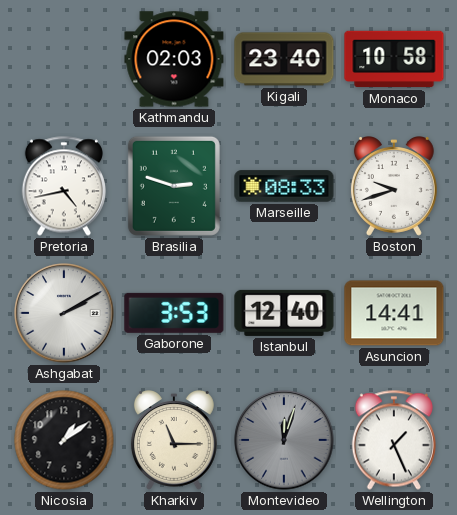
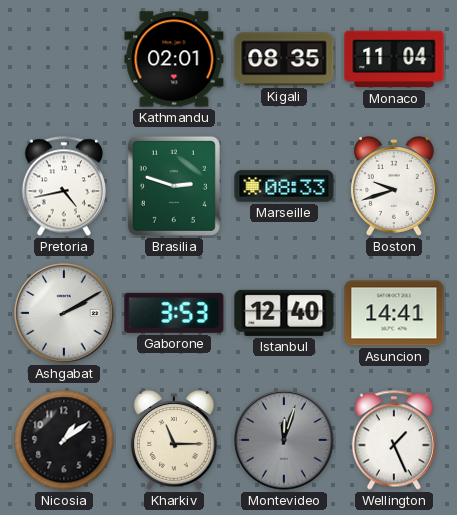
Kathmandu: 02:03 -> 02:01
Kigali: 23:40 -> 08:35
Monaco: 10:58 -> 11:04
